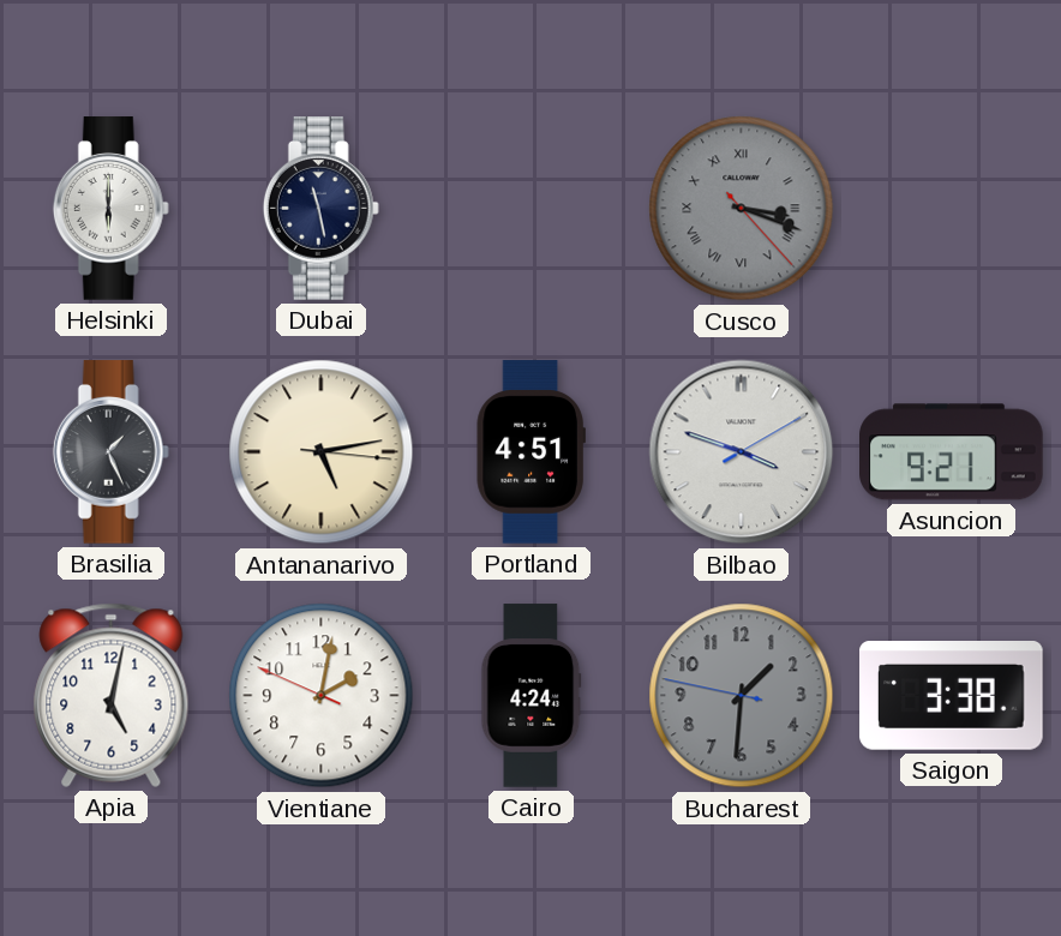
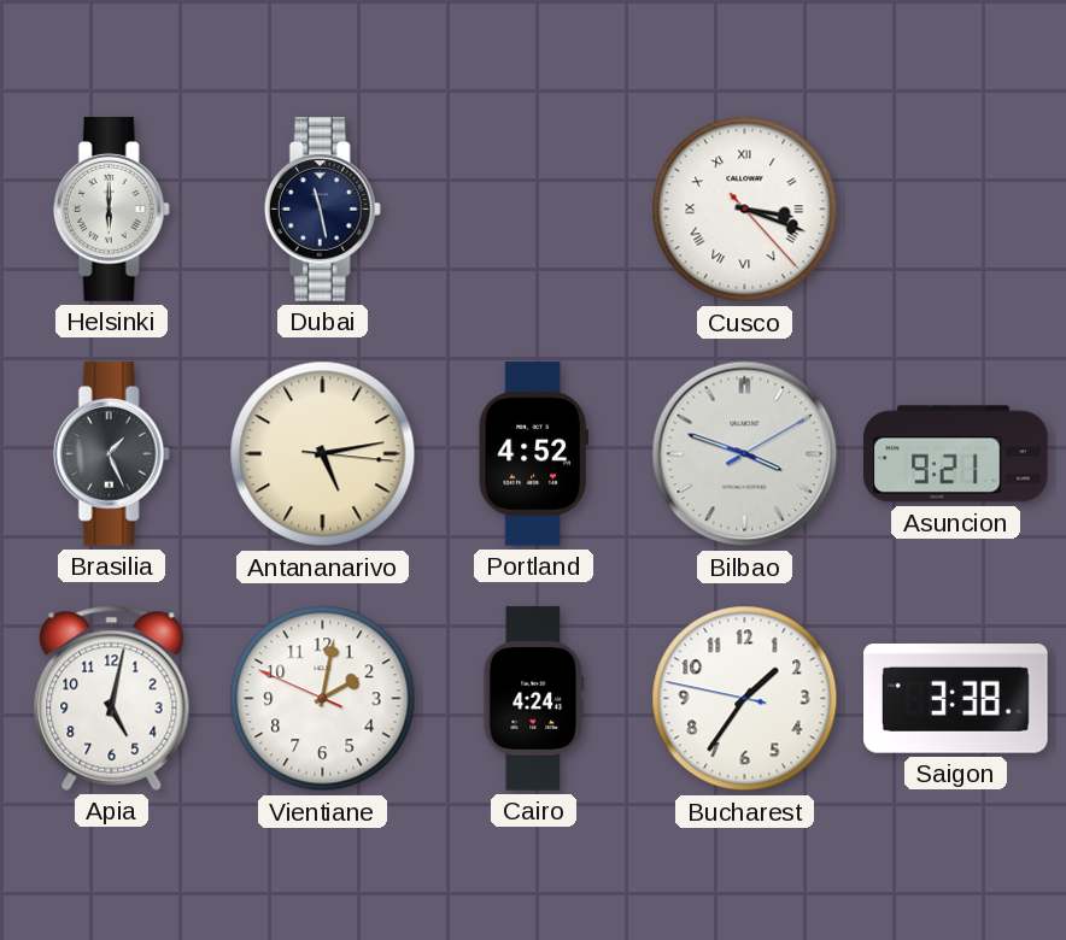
Cusco dial: grey -> white
Portland: 4:51 -> 4:52
Bucharest: 1:30 -> 1:35
Bucharest dial: grey -> white
